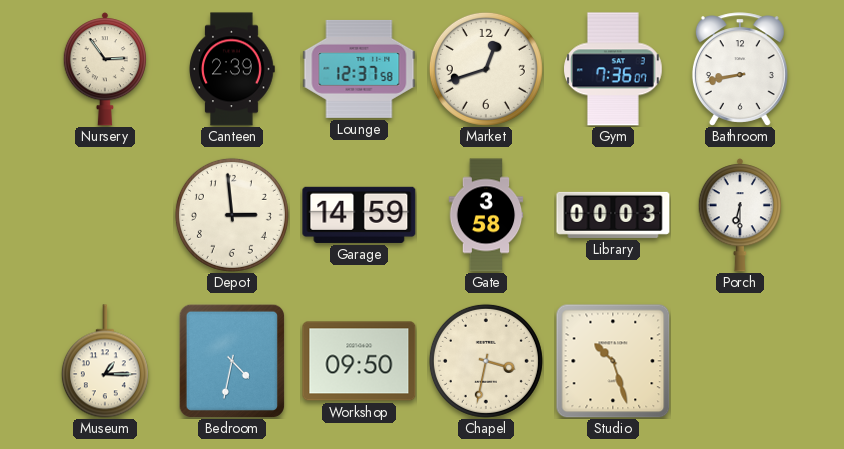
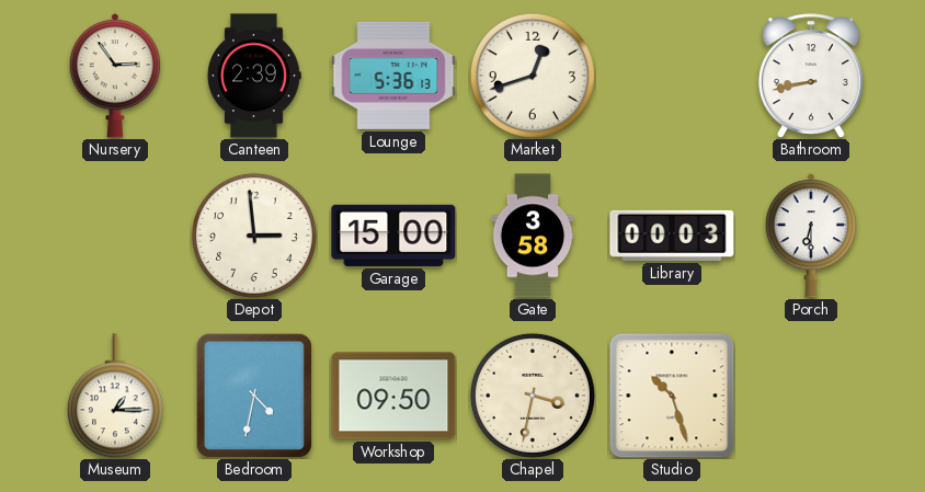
Lounge: 12:37 -> 5:36
Gym: 7:36 -> none
Garage: 14:59 -> 15:00
